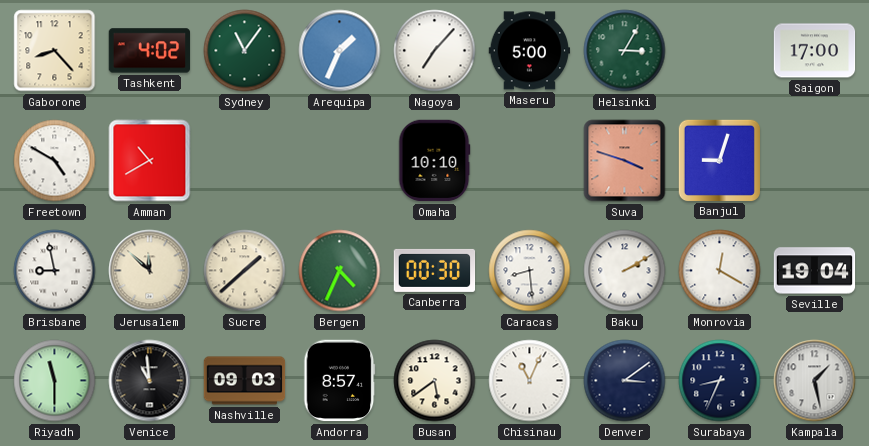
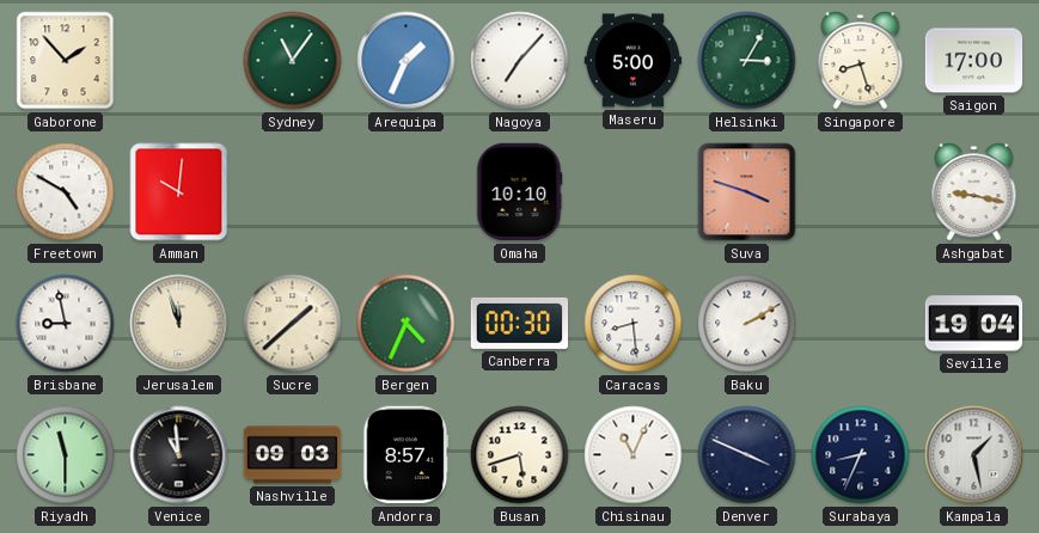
Gaborone: 8:23 -> 1:53
Tashkent: 4:02 -> none
Singapore: none -> 8:27
Amman: 10:40 -> 10:01
Banjul: 9:03 -> none
Ashgabat: none -> 9:17
Jerusalem: 11:52 -> 11:57
Monrovia: 12:20 -> none
Busan: 5:39 -> 5:42
Denver: 3:09 -> 3:49
